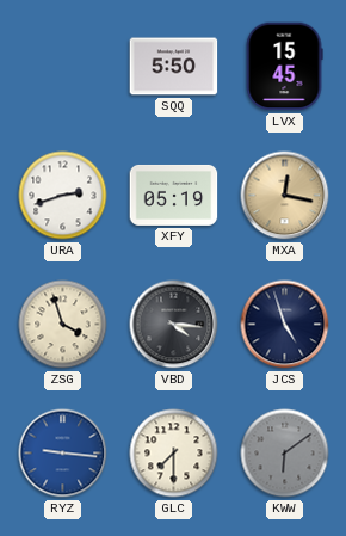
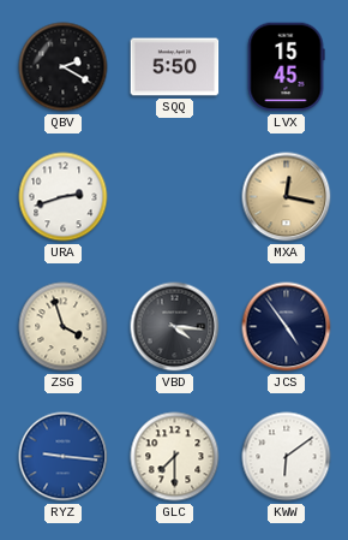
QBV: none -> 2:20
XFY: 05:19 -> none
JCS: 4:57 -> 4:54
KWW dial: grey -> white
